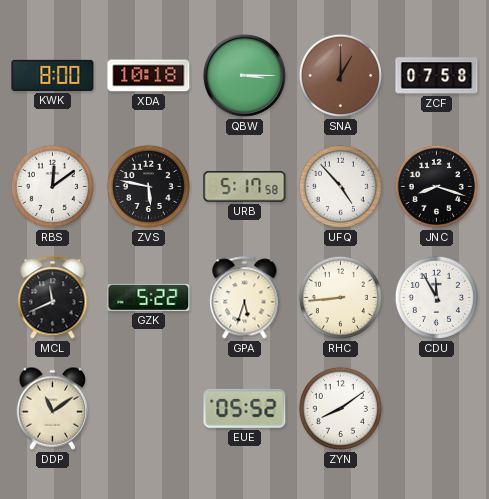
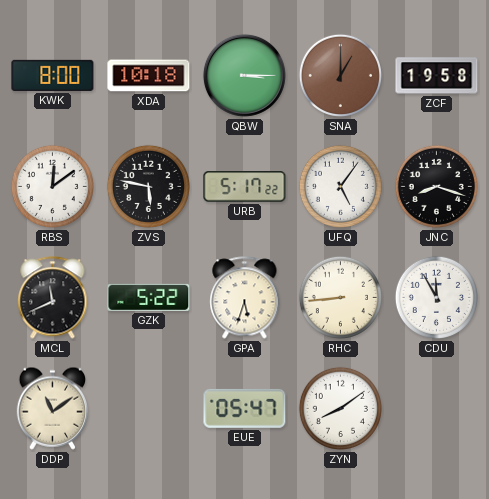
ZCF: 07:58 -> 19:58
URB: 5:17:58 -> 5:17:22
UFQ: 4:53 -> 5:06
EUE: 05:52 -> 05:47
